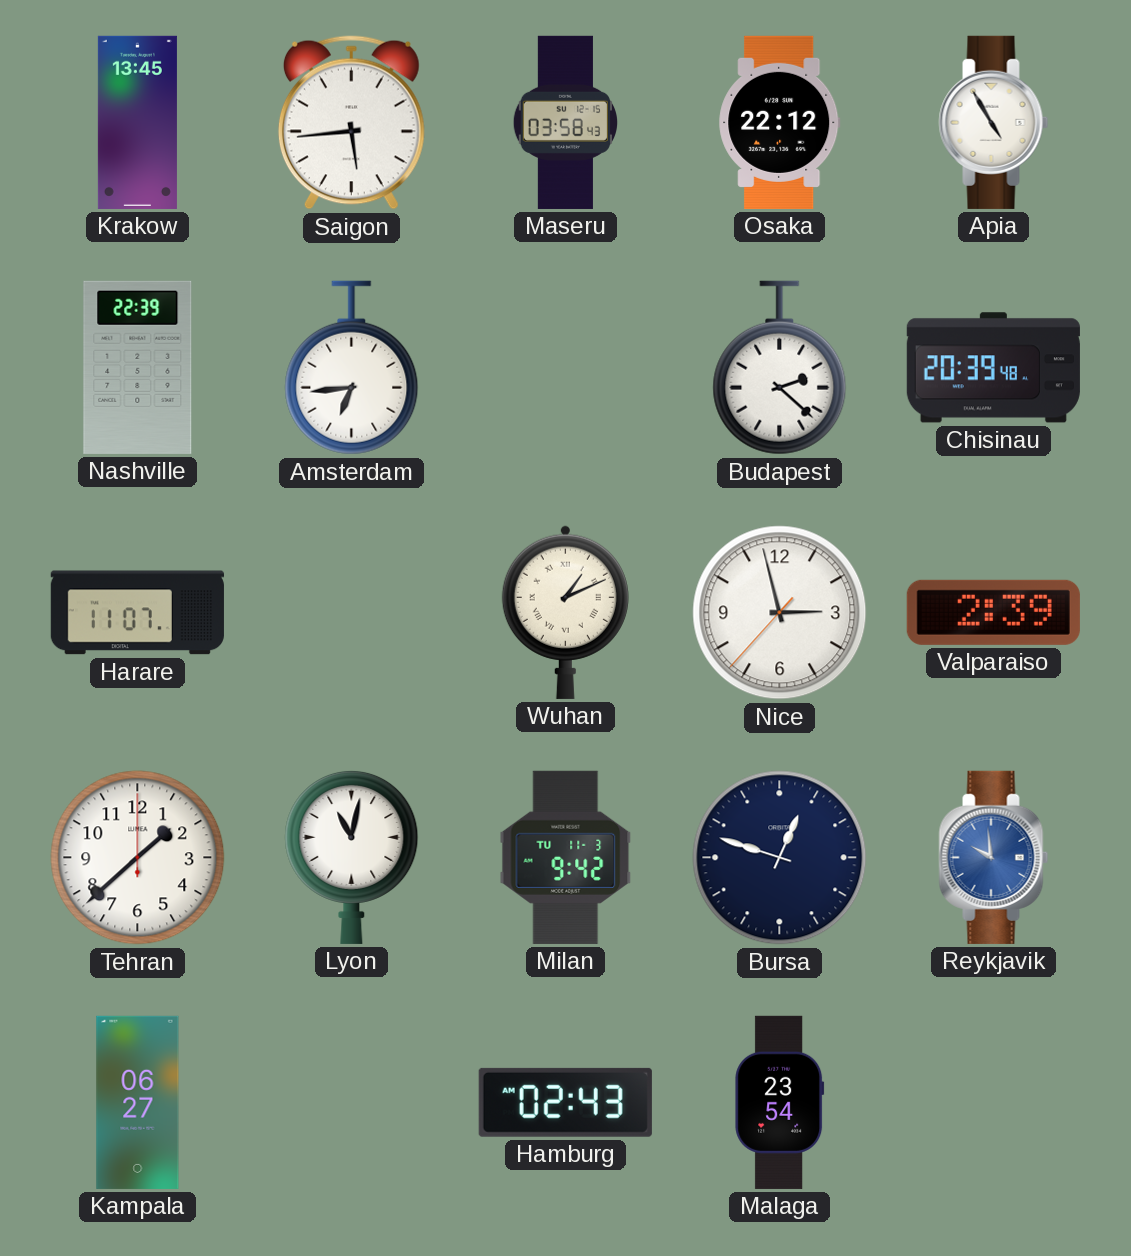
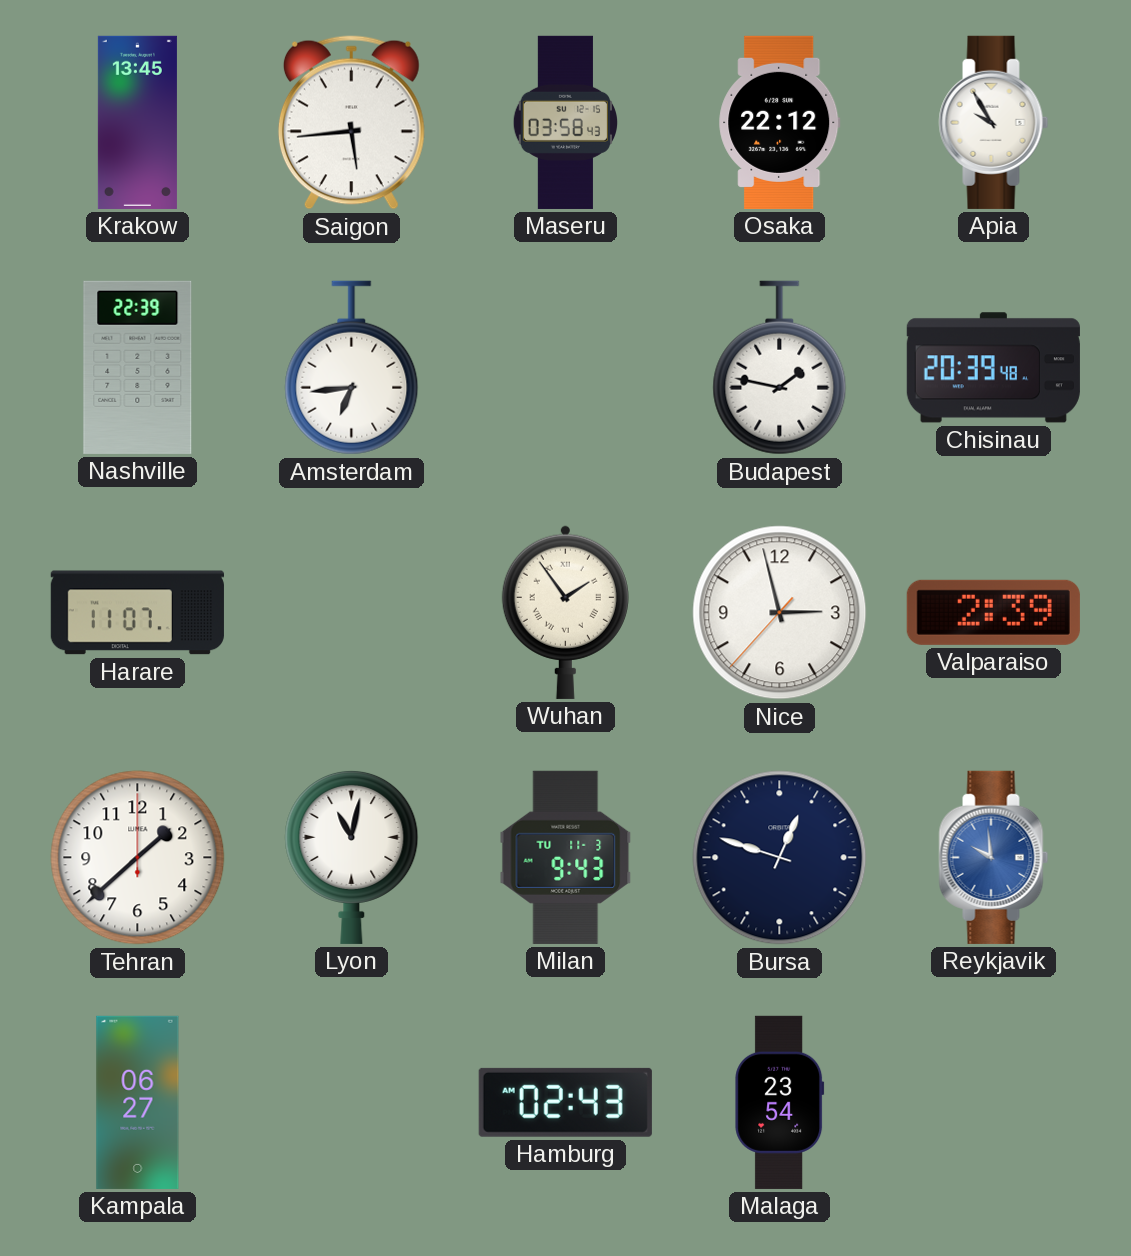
Apia: 4:55 -> 9:55
Budapest: 2:22 -> 1:47
Wuhan: 1:11 -> 1:54
Milan: 9:42 -> 9:43
